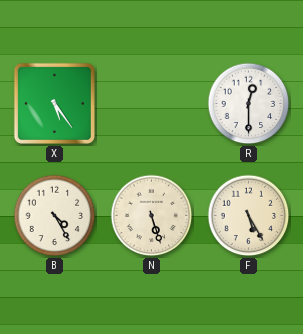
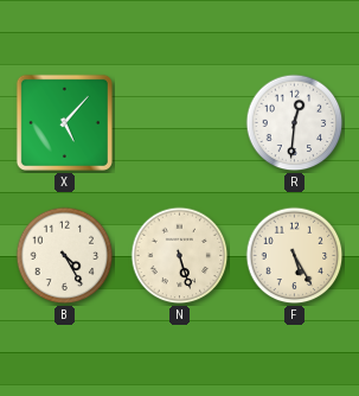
X: 5:24 -> 5:07
R: 12:30 -> 12:31
